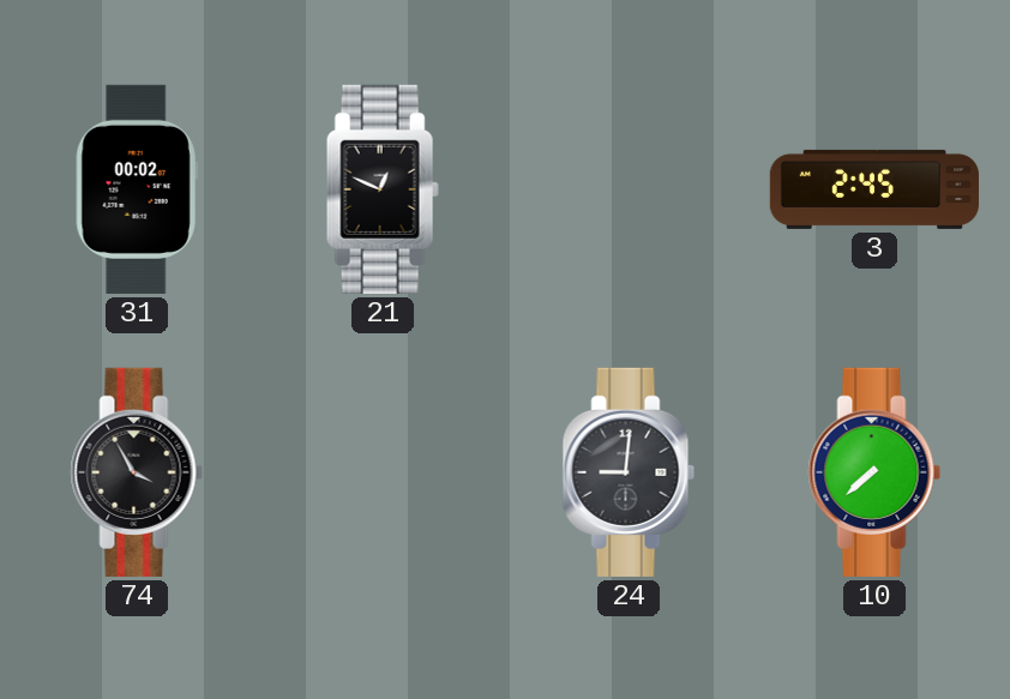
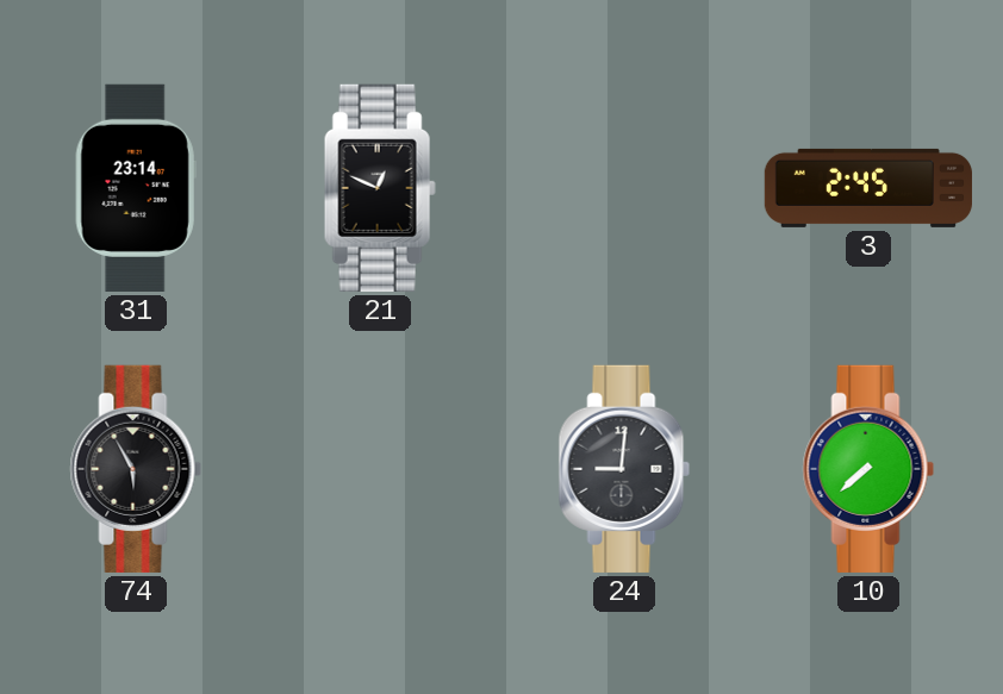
31: 00:02 -> 23:14
74: 3:55 -> 5:55
